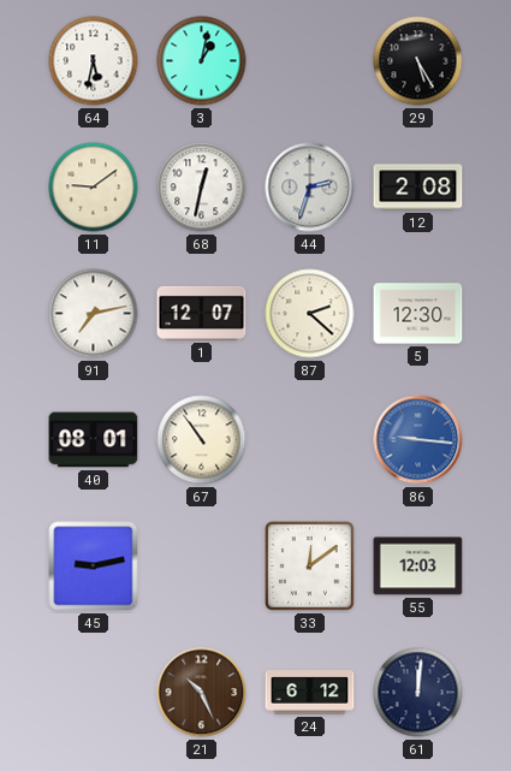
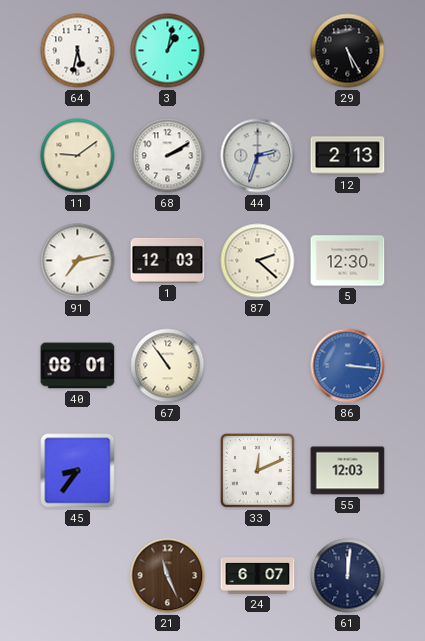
68: 12:32 -> 2:10
12: 2:08 -> 2:13
1: 12:07 -> 12:03
86: 9:16 -> 3:16
45: 9:13 -> 8:36
33: 12:09 -> 12:11
21: 10:26 -> 11:26
24: 6:12 -> 6:07
